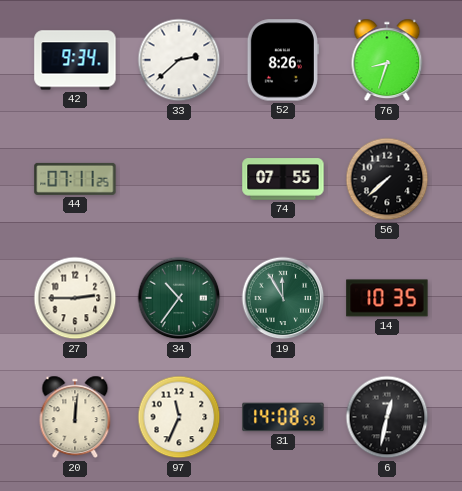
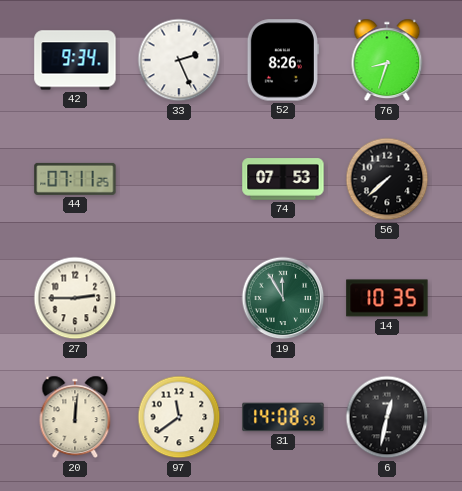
33: 2:38 -> 2:26
74: 07:55 -> 07:53
34: 10:36 -> none
97: 11:34 -> 11:39
